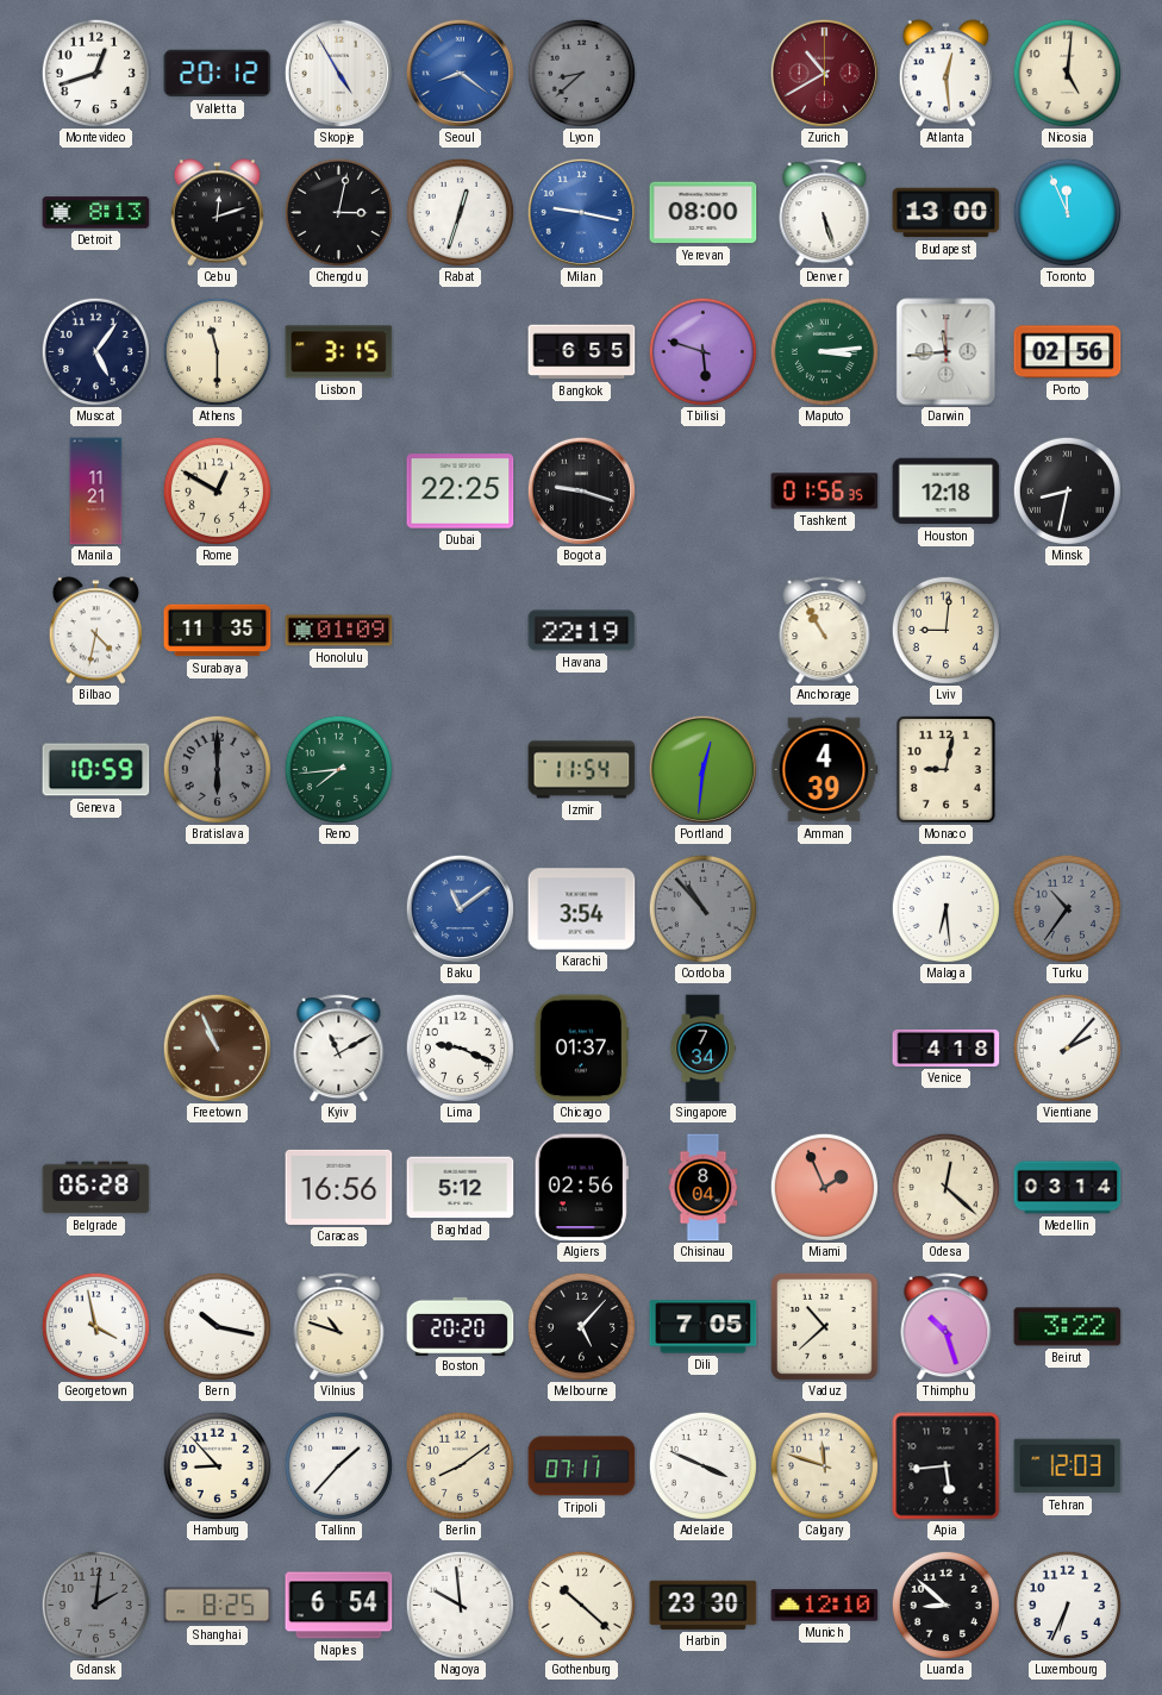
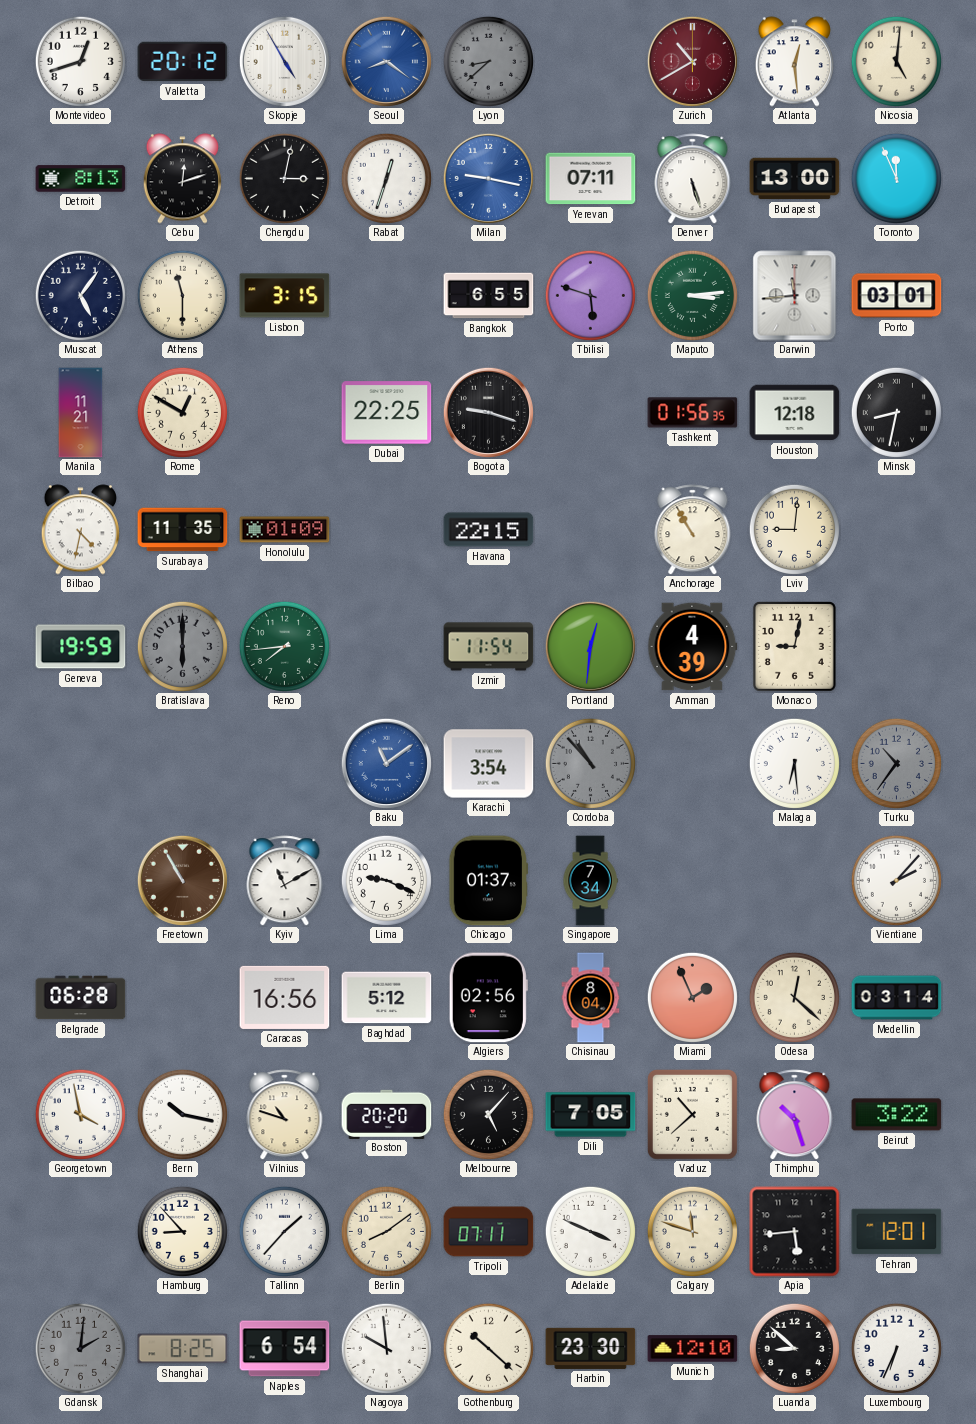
Yerevan: 08:00 -> 07:11
Porto: 02:56 -> 03:01
Havana: 22:19 -> 22:15
Geneva: 10:59 -> 19:59
Freetown: 10:56 -> 10:55
Venice: 4:18 -> none
Tehran: 12:03 -> 12:01
